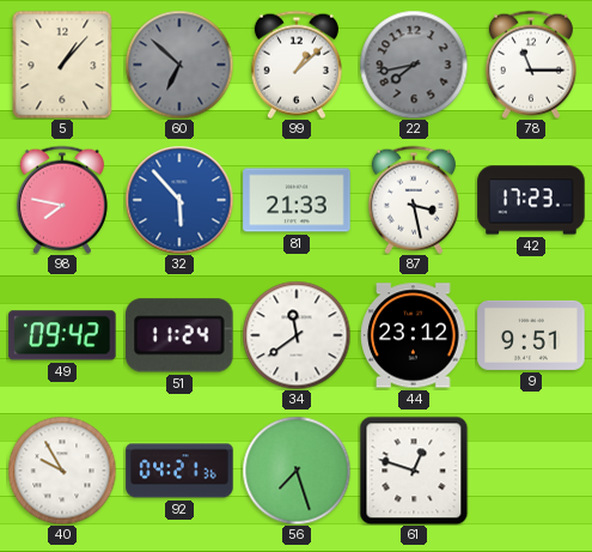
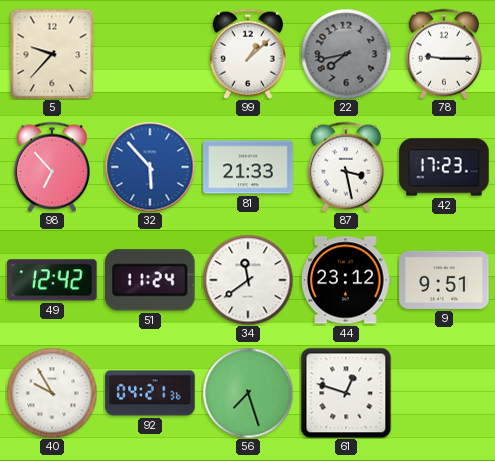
5: 1:07 -> 9:37
60: 6:52 -> none
78: 11:15 -> 9:15
98: 7:47 -> 6:53
49: 09:42 -> 12:42
